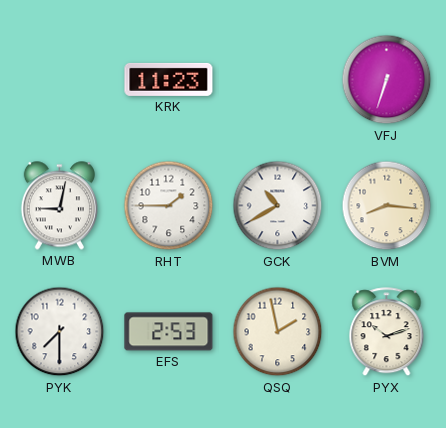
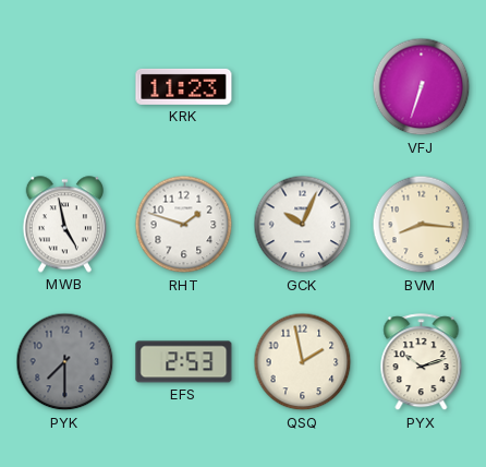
MWB: 9:02 -> 4:58
RHT: 1:45 -> 1:48
GCK: 10:40 -> 10:04
PYK dial: white -> grey
